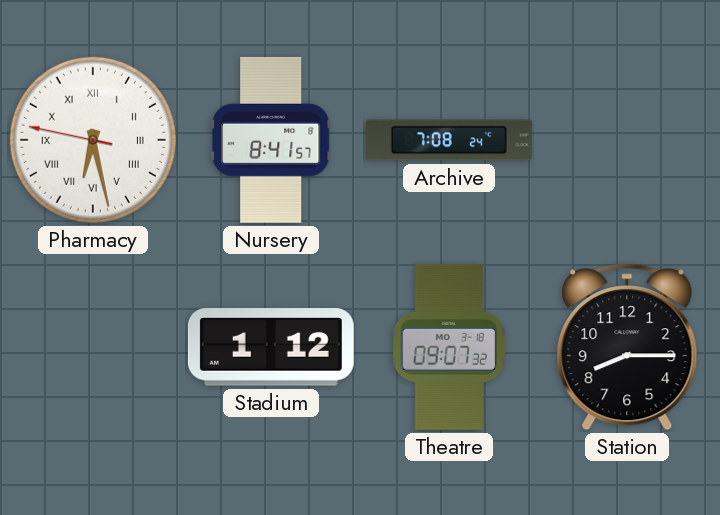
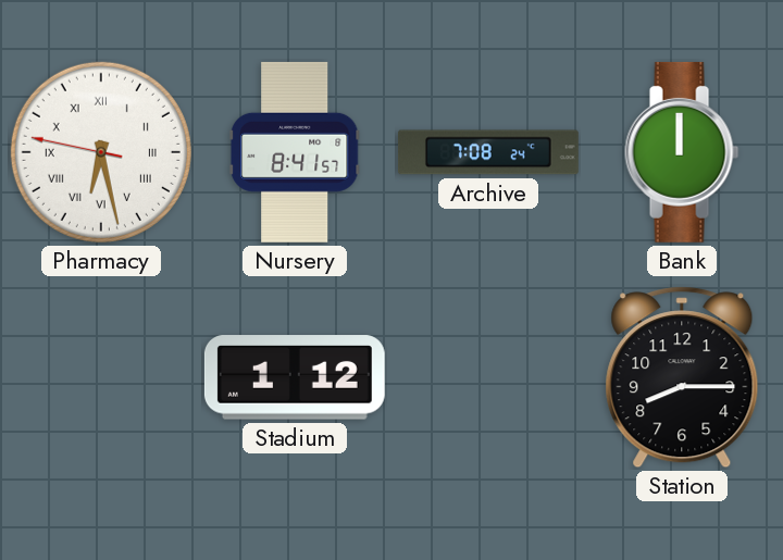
Bank: none -> 12:00
Theatre: 09:07 -> none
